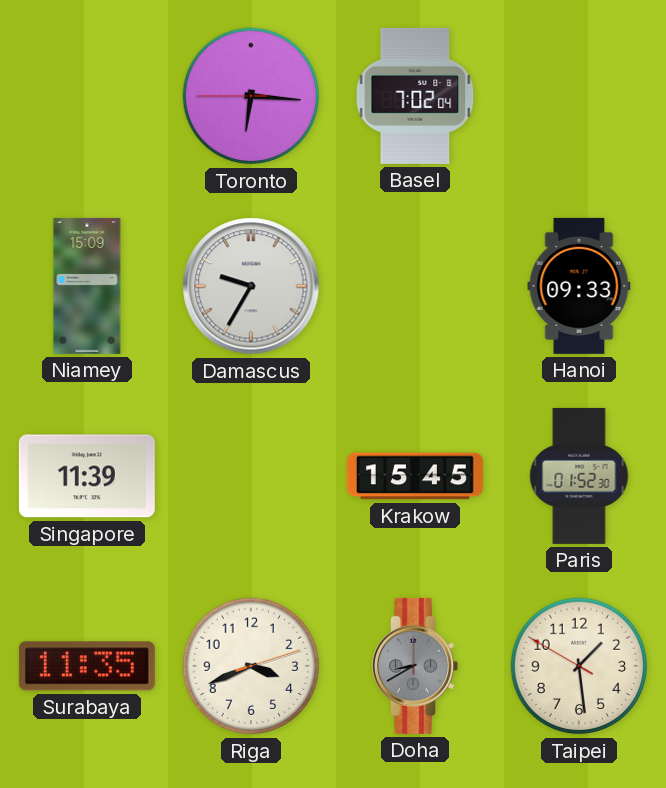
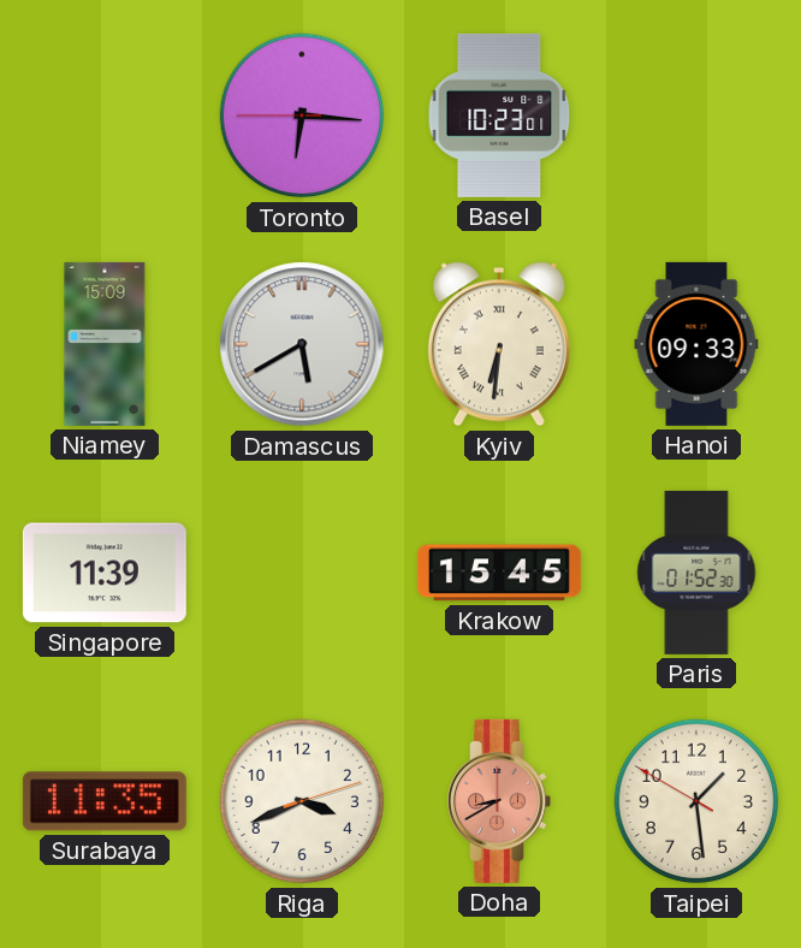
Basel: 7:02 -> 10:23
Damascus: 9:35 -> 5:40
Kyiv: none -> 6:31
Doha dial: grey -> salmon
